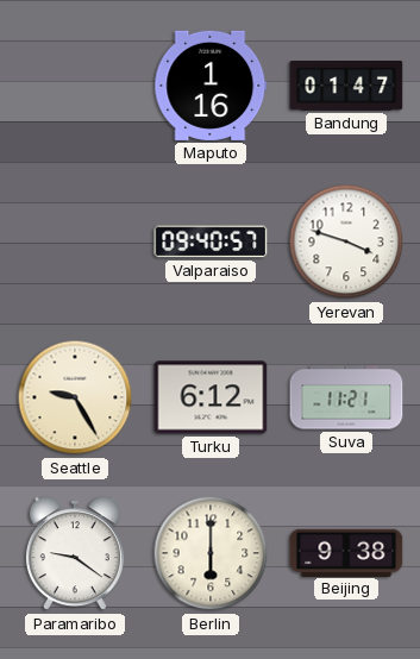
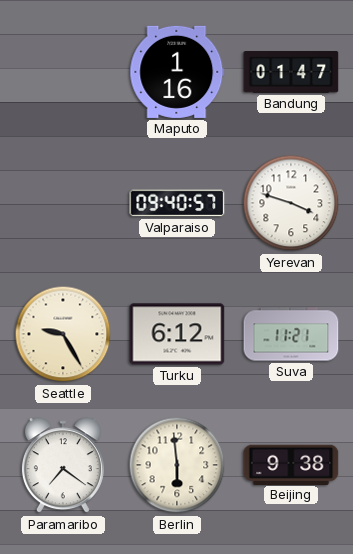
Paramaribo: 9:21 -> 7:21
Berlin: 6:00 -> 5:59
